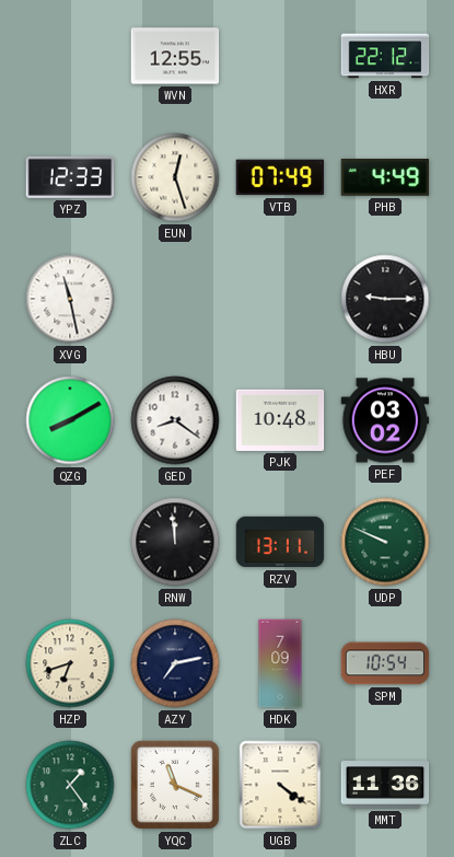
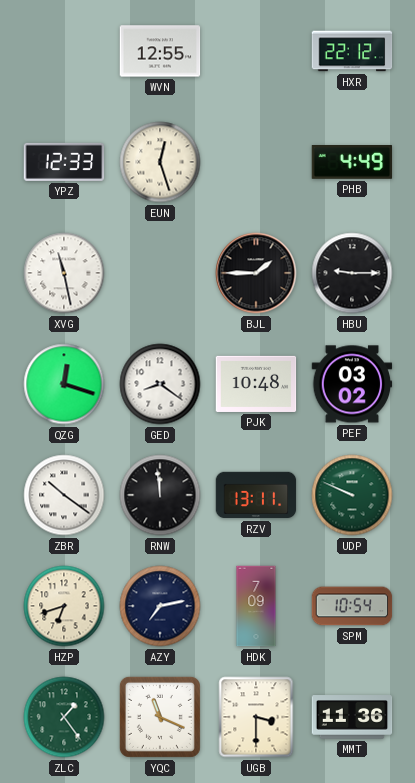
VTB: 07:49 -> none
BJL: none -> 1:45
QZG: 8:10 -> 12:18
ZBR: none -> 10:21
UGB: 4:21 -> 3:30
